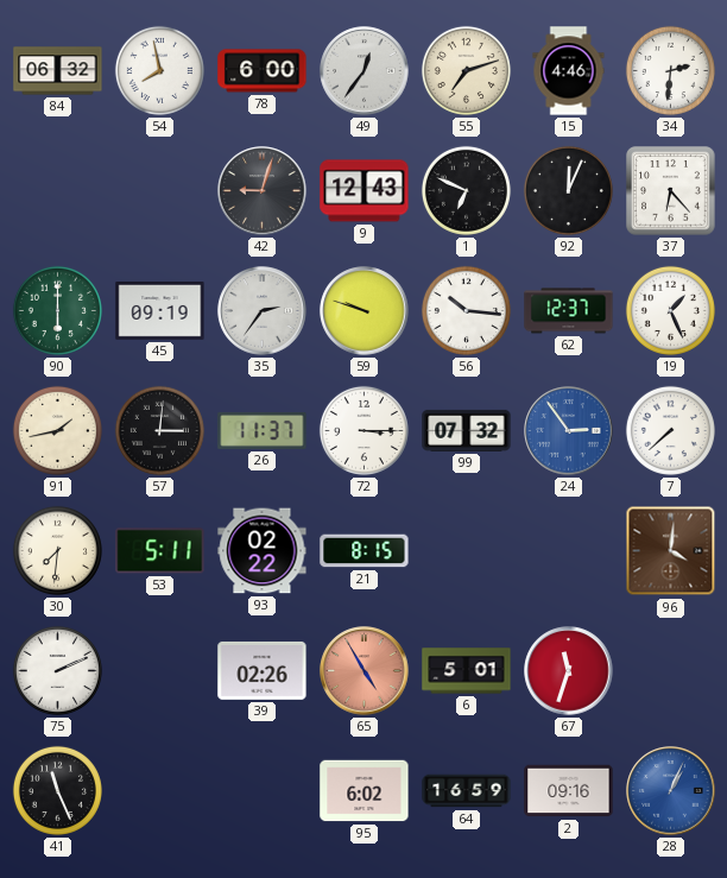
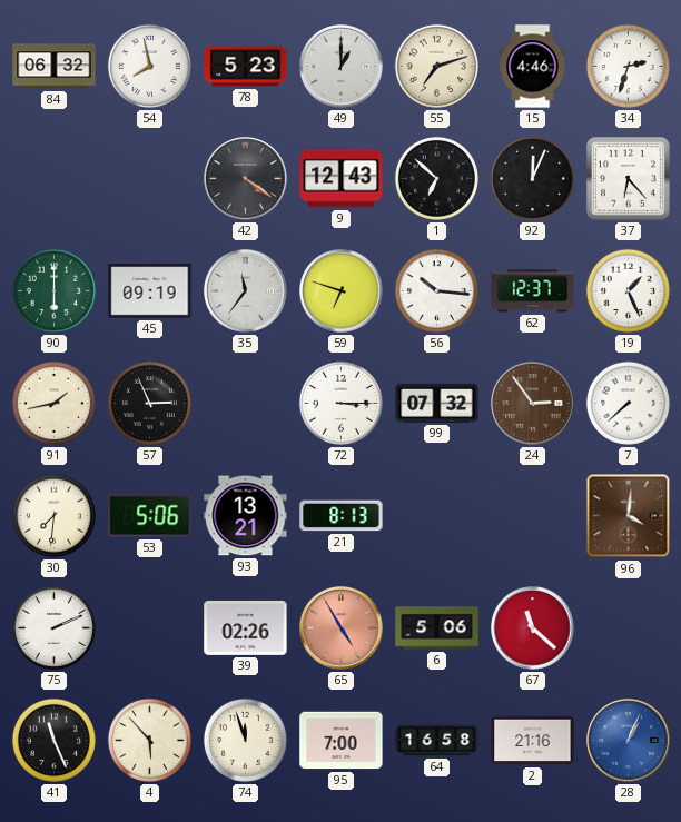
78: 6:00 -> 5:23
49: 12:36 -> 1:00
34: 2:31 -> 2:33
42: 9:03 -> 4:21
1: 6:49 -> 6:52
35: 2:36 -> 11:36
59: 9:48 -> 6:48
57: 3:01 -> 2:56
26: 11:37 -> none
24 dial: blue -> brown
53: 5:11 -> 5:06
93: 02:22 -> 13:21
21: 8:15 -> 8:13
6: 5:01 -> 5:06
67: 11:33 -> 11:22
4: none -> 5:53
74: none -> 11:57
95: 6:02 -> 7:00
64: 16:59 -> 16:58
2: 09:16 -> 21:16
